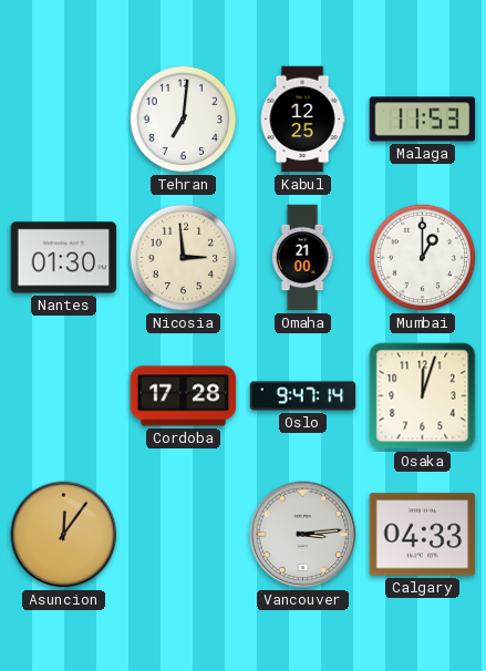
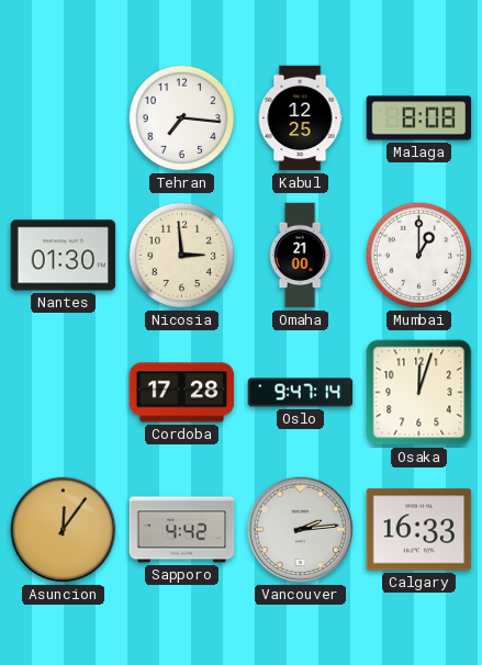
Tehran: 7:01 -> 7:16
Malaga: 11:53 -> 8:08
Sapporo: none -> 4:42
Vancouver: 3:14 -> 2:14
Calgary: 04:33 -> 16:33
